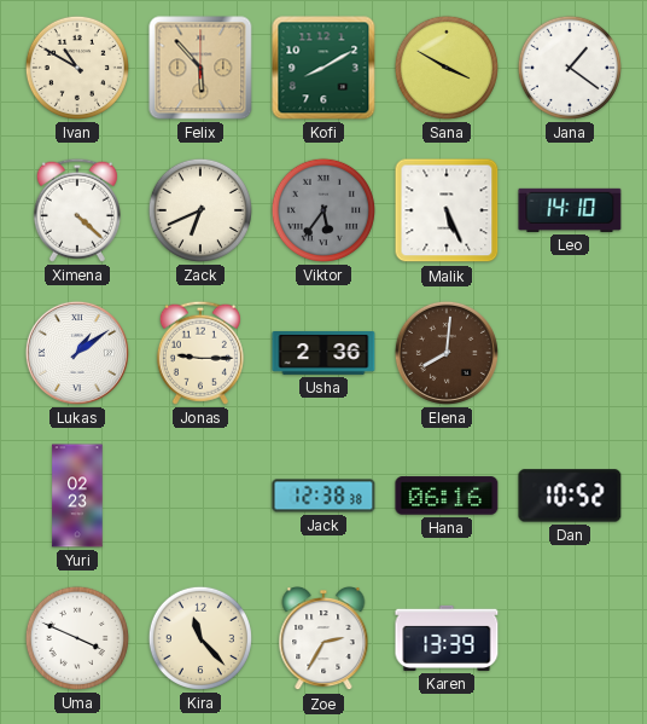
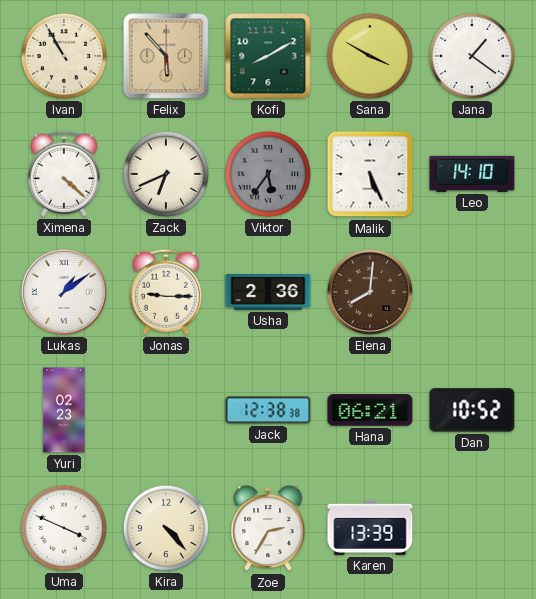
Ivan: 10:50 -> 10:55
Hana: 06:16 -> 06:21
Kira: 11:23 -> 4:23
